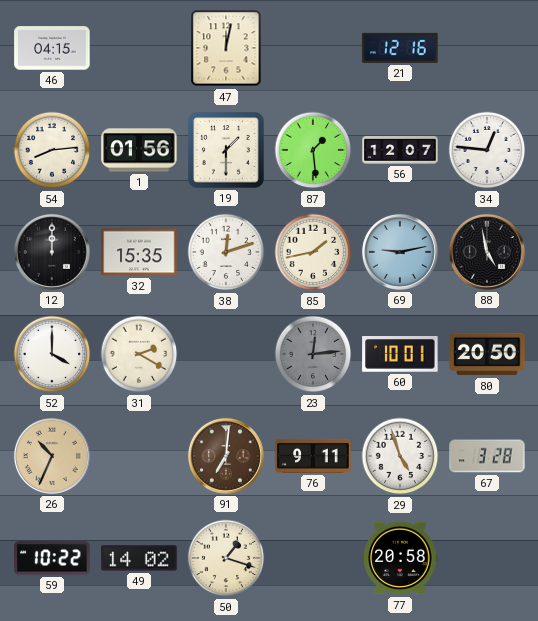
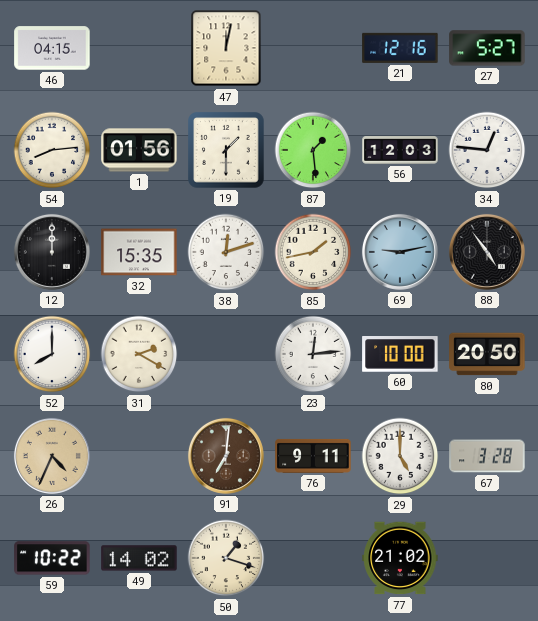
27: none -> 5:27
56: 12:07 -> 12:03
88: 4:58 -> 4:54
52: 4:00 -> 8:00
23 dial: grey -> white
60: 10:01 -> 10:00
26: 10:34 -> 4:34
29: 4:57 -> 5:00
77: 20:58 -> 21:02
